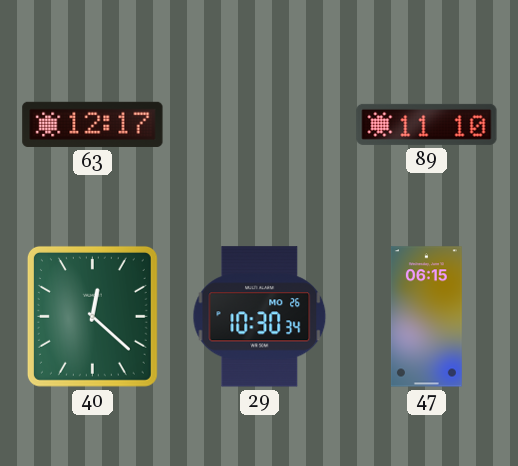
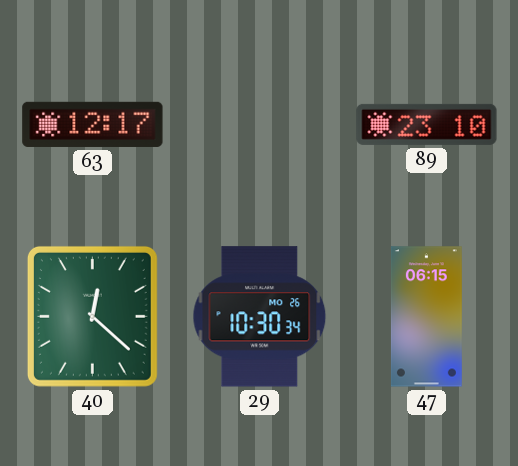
89: 11:10 -> 23:10
